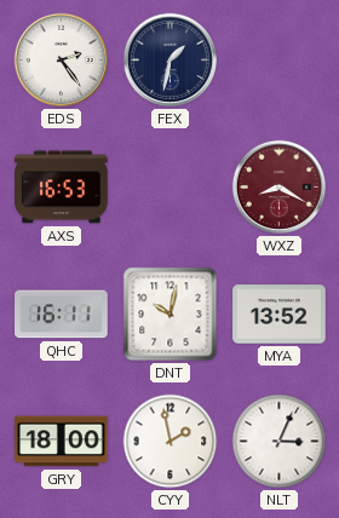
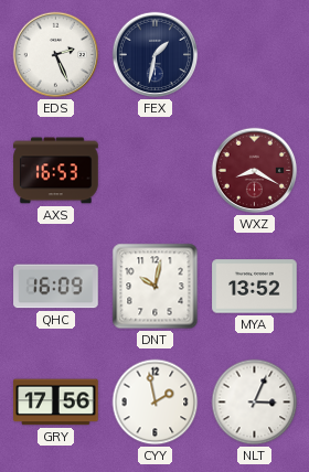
EDS: 2:24 -> 2:26
QHC: 16:11 -> 16:09
GRY: 18:00 -> 17:56
